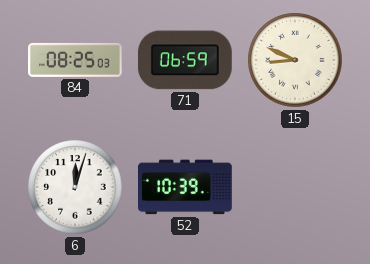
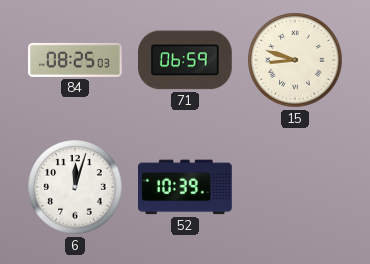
15: 8:49 -> 8:48
